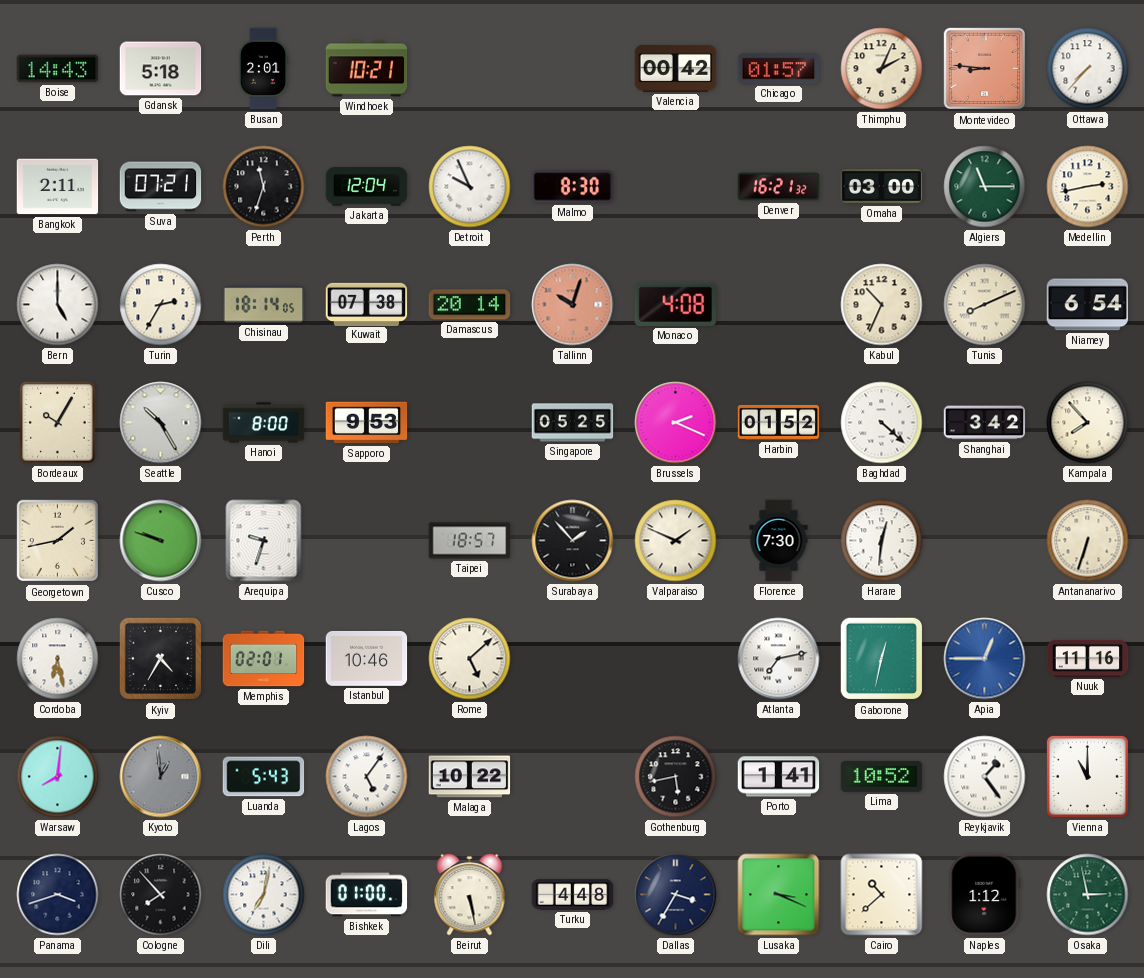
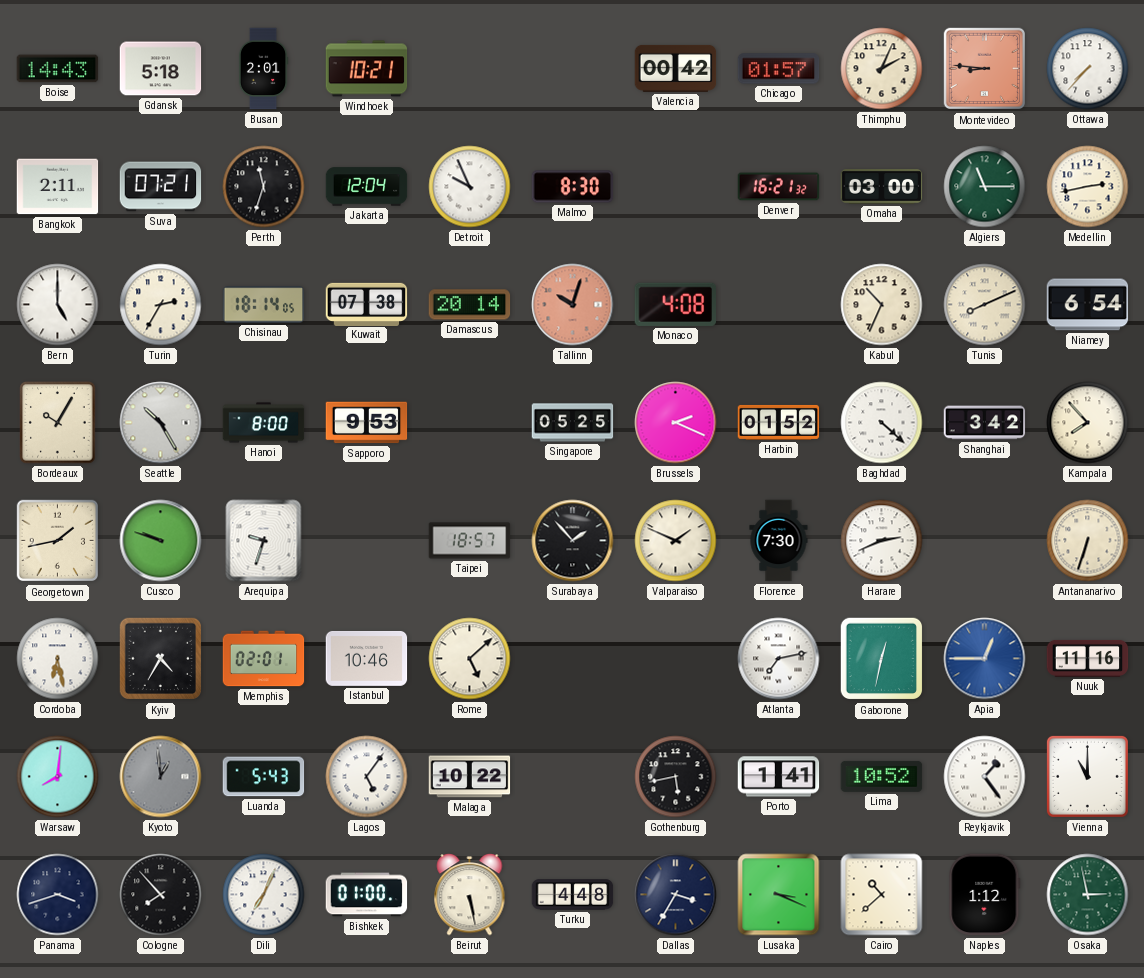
Harare: 12:31 -> 2:41
Dili: 7:02 -> 7:04
